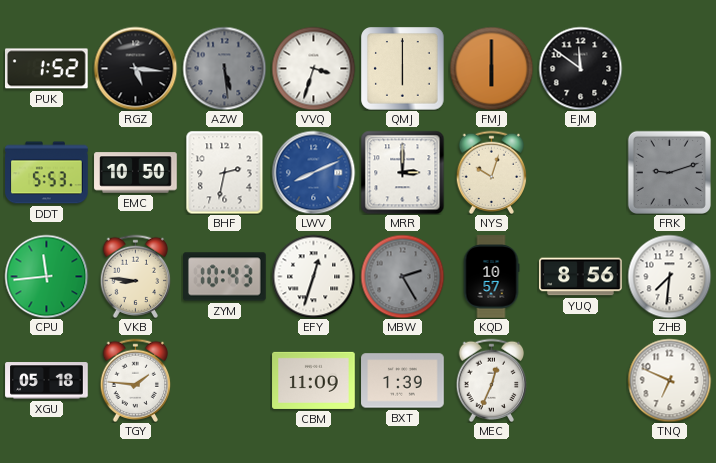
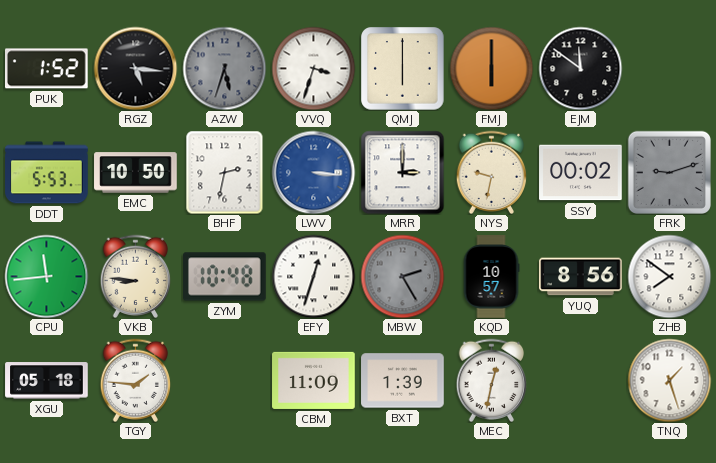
AZW: 5:29 -> 5:33
LWV: 8:11 -> 3:16
NYS: 10:03 -> 9:32
SSY: none -> 00:02
ZYM: 10:43 -> 10:48
ZHB: 7:31 -> 7:51
MEC: 12:34 -> 12:32
TNQ: 6:49 -> 1:27
